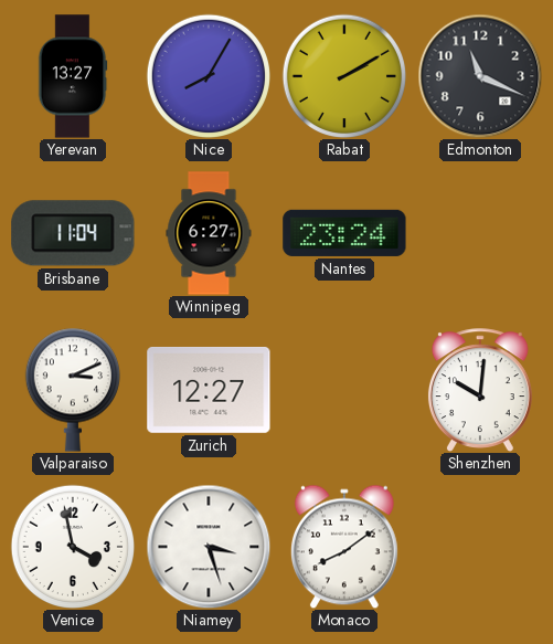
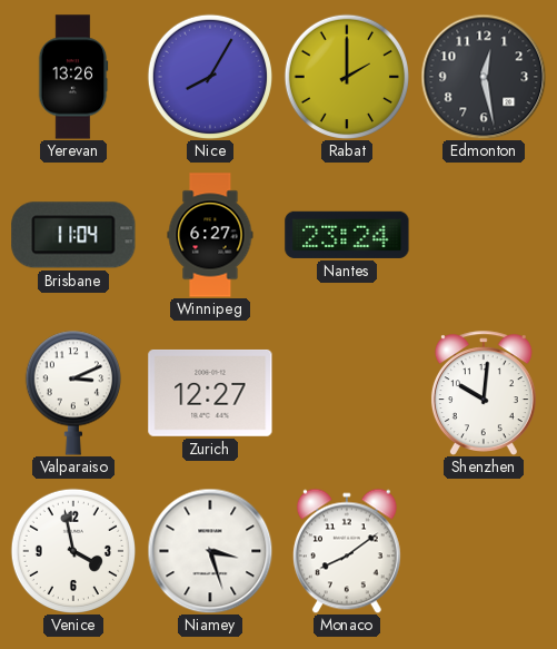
Yerevan: 13:27 -> 13:26
Rabat: 2:10 -> 2:00
Edmonton: 11:19 -> 12:28
